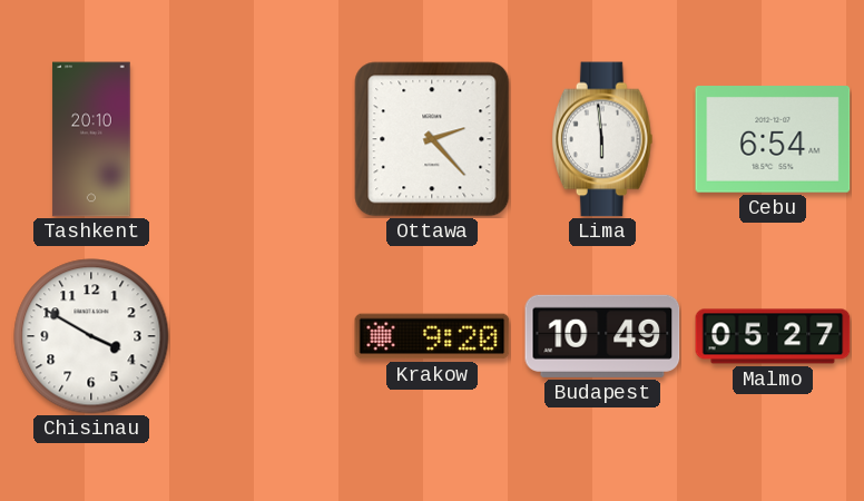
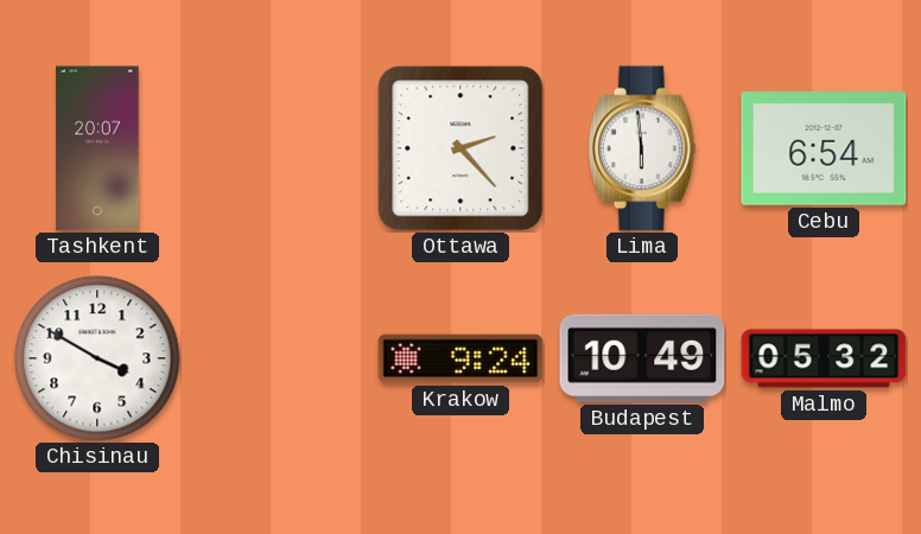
Tashkent: 20:10 -> 20:07
Krakow: 9:20 -> 9:24
Malmo: 05:27 -> 05:32
